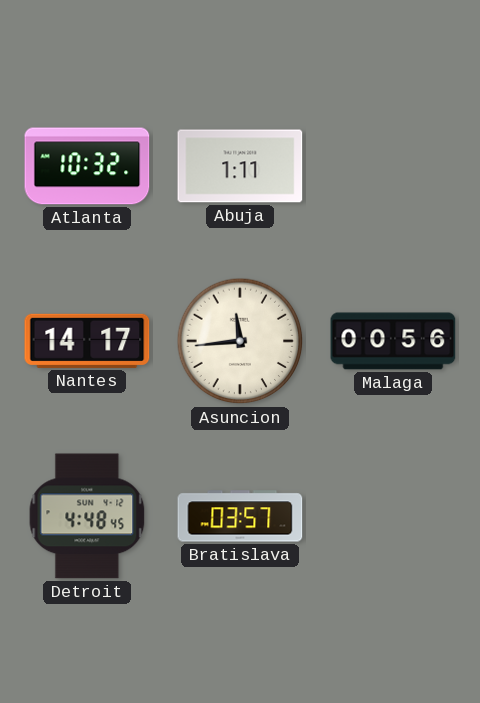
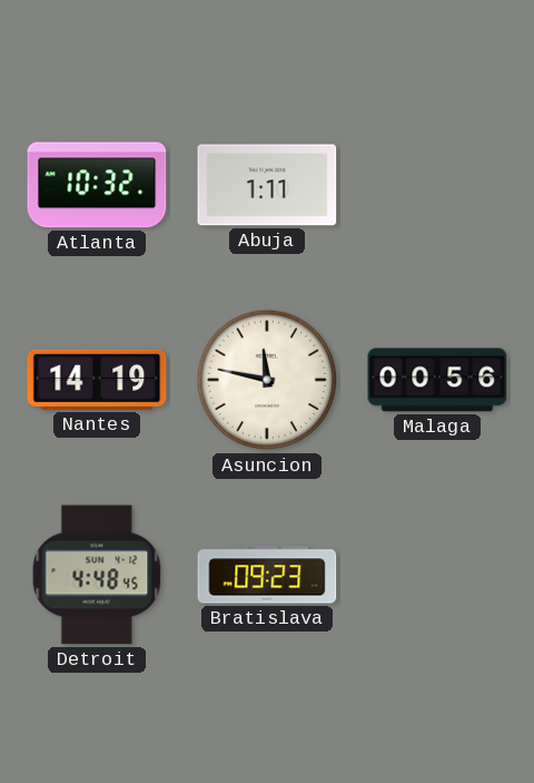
Nantes: 14:17 -> 14:19
Asuncion: 11:44 -> 11:47
Bratislava: 03:57 -> 09:23
